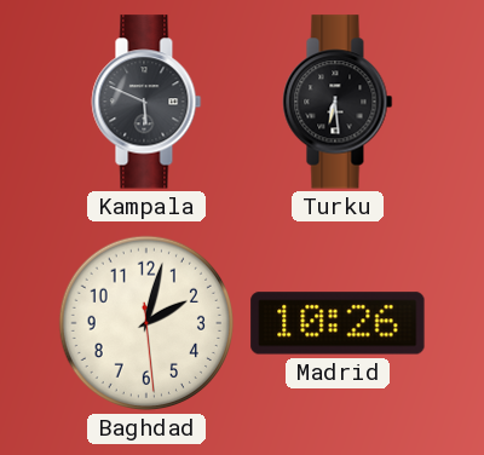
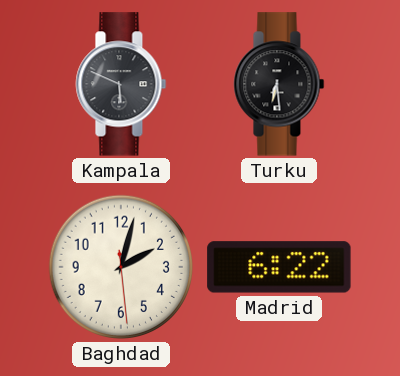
Madrid: 10:26 -> 6:22
